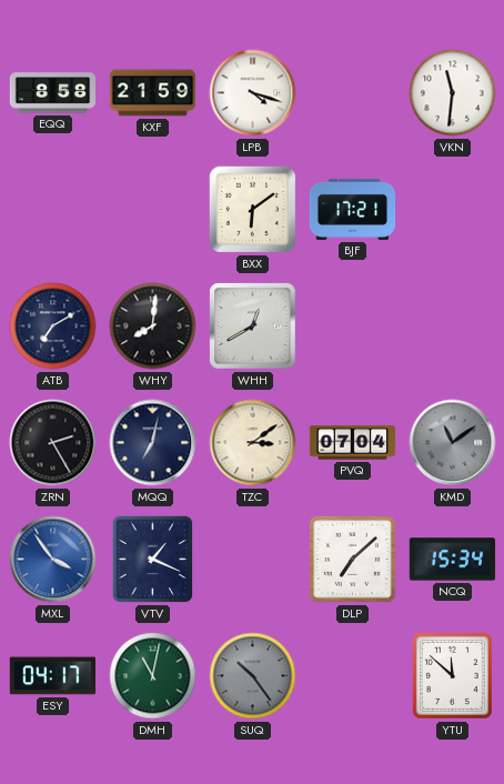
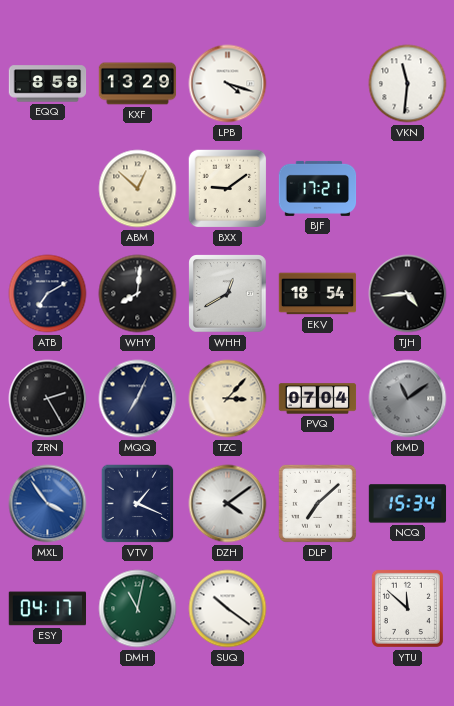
KXF: 21:59 -> 13:29
ABM: none -> 12:52
BXX: 6:09 -> 9:09
EKV: none -> 18:54
TJH: none -> 4:44
MQQ: 7:02 -> 7:04
TZC: 3:09 -> 3:07
DZH: none -> 4:09
SUQ: 10:24 -> 10:21
SUQ dial: grey -> white
